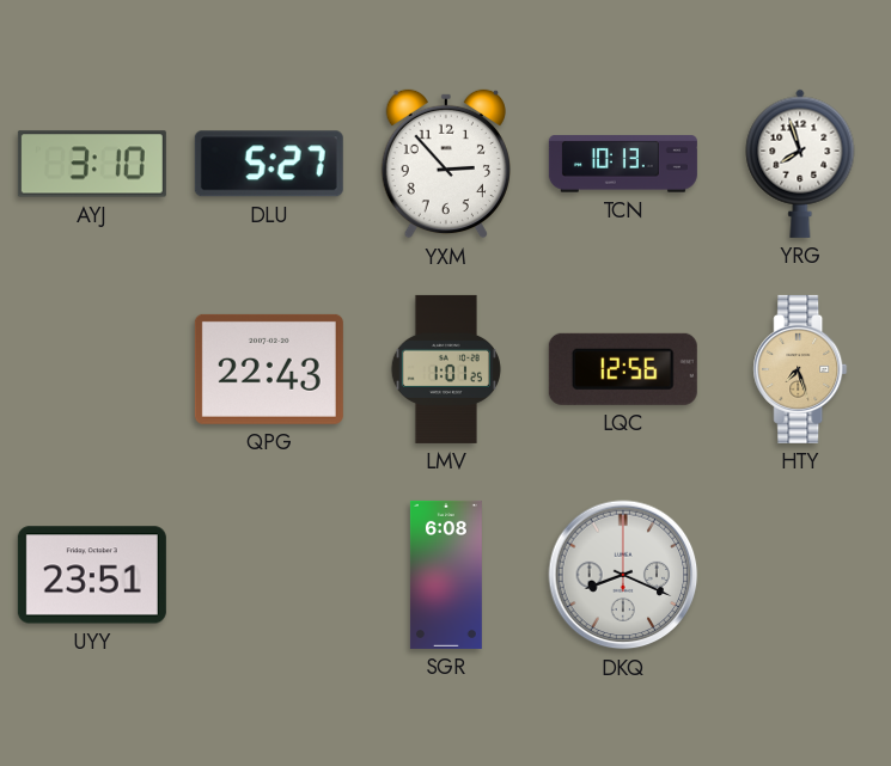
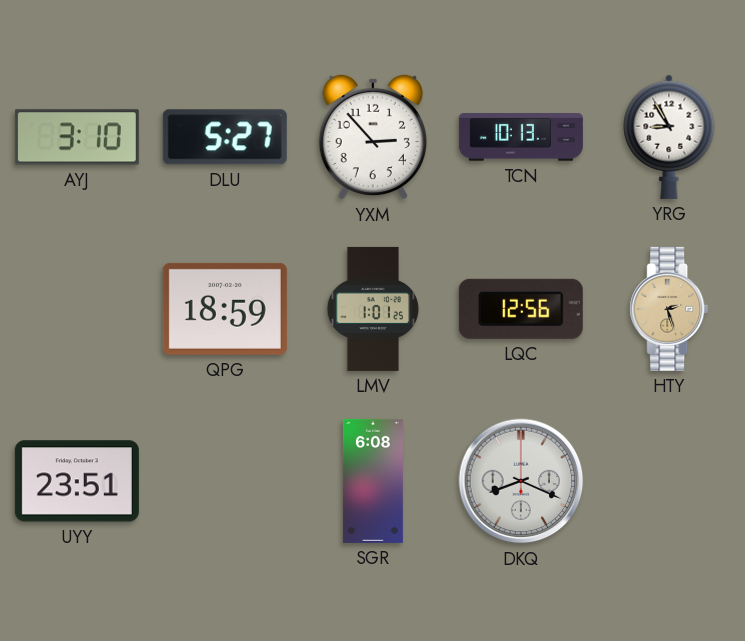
YRG: 7:57 -> 8:55
QPG: 22:43 -> 18:59
HTY: 7:27 -> 2:27
